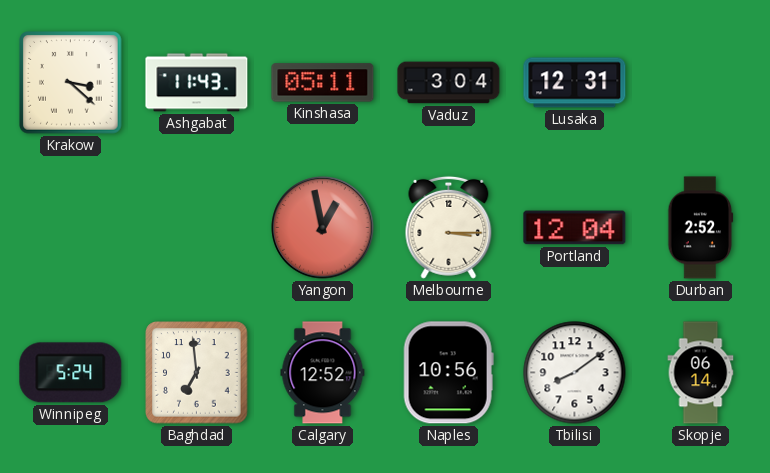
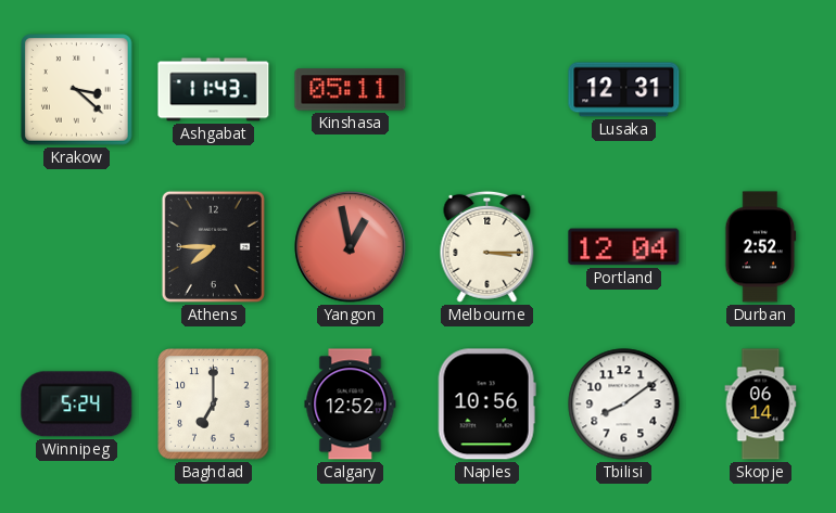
Vaduz: 3:04 -> none
Athens: none -> 7:45
Baghdad: 6:59 -> 7:00
